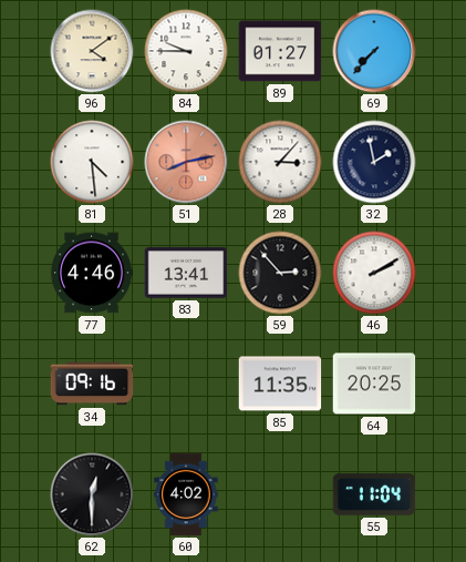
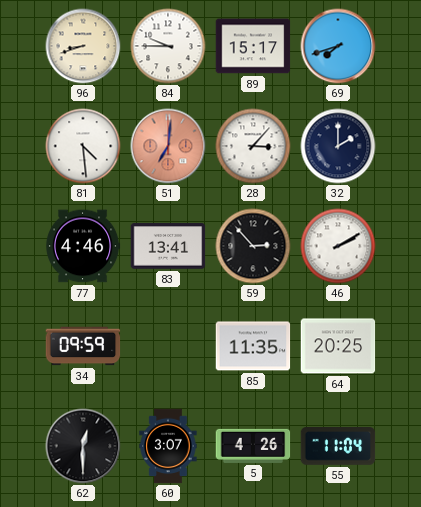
96: 4:09 -> 8:42
89: 01:27 -> 15:17
69: 7:37 -> 7:42
51: 8:13 -> 7:01
32: 1:58 -> 2:00
34: 09:16 -> 09:59
60: 4:02 -> 3:07
5: none -> 4:26
